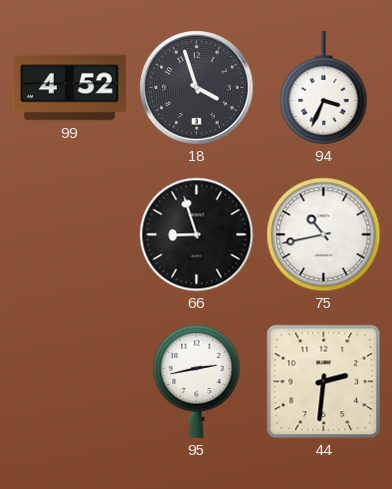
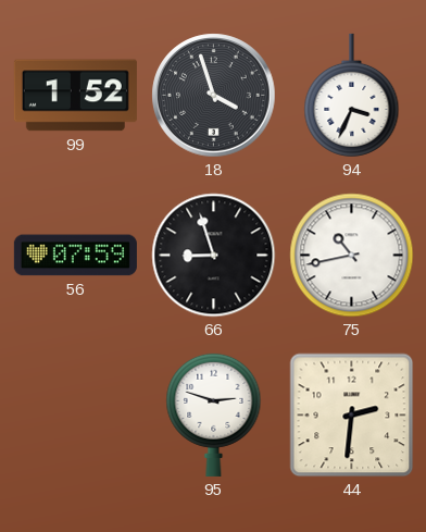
99: 4:52 -> 1:52
56: none -> 07:59
95: 2:43 -> 2:48
